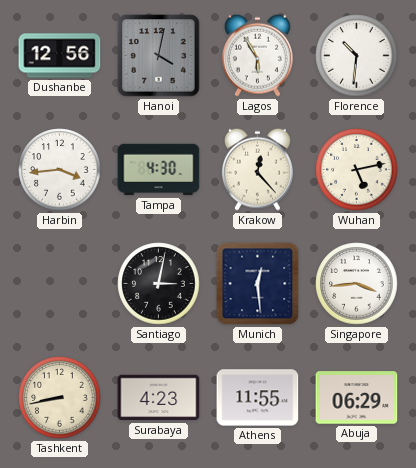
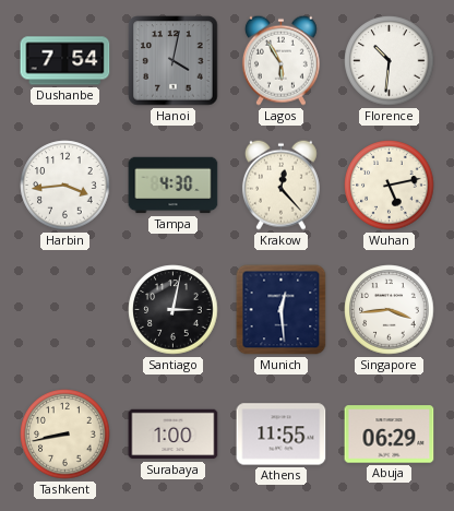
Dushanbe: 12:56 -> 7:54
Surabaya: 4:23 -> 1:00
